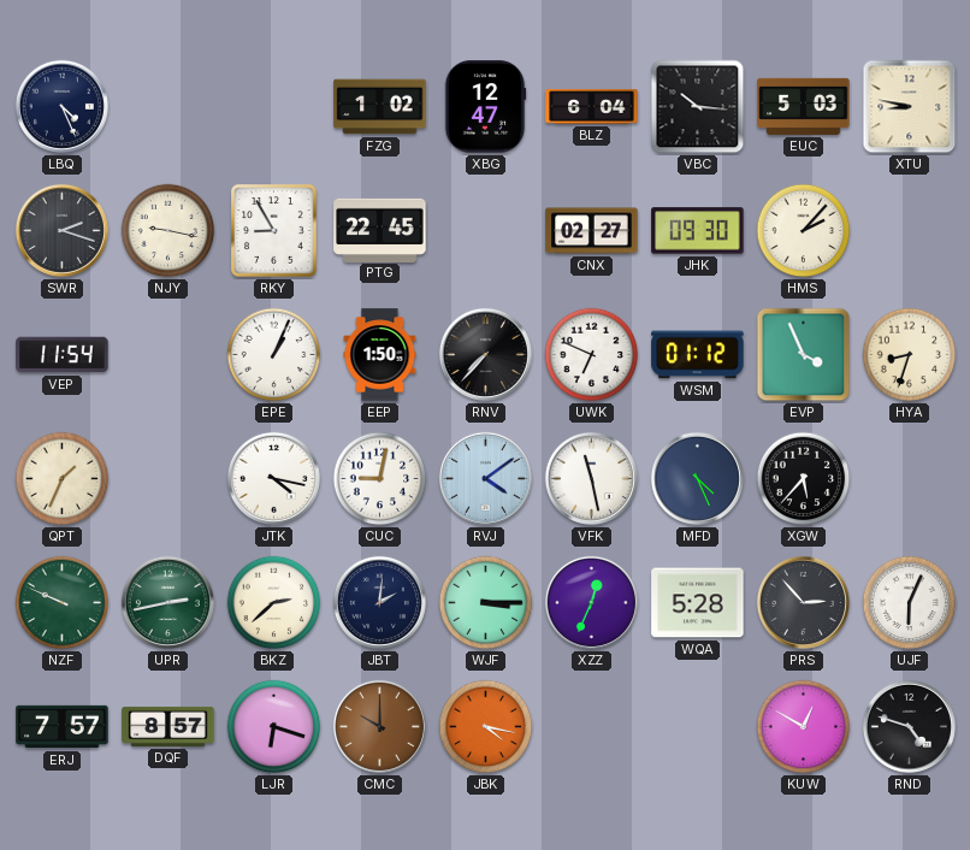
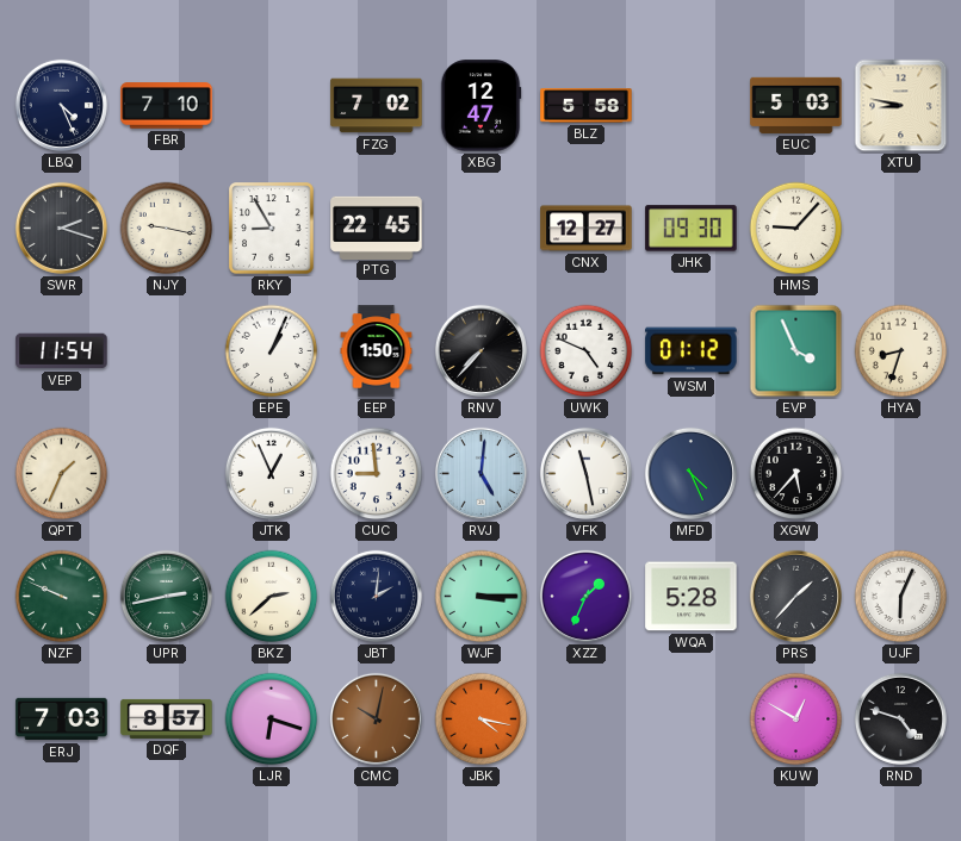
FBR: none -> 7:10
FZG: 1:02 -> 7:02
BLZ: 6:04 -> 5:58
VBC: 10:16 -> none
CNX: 02:27 -> 12:27
HMS: 2:07 -> 9:07
UWK: 6:49 -> 4:49
JTK: 4:17 -> 12:56
CUC: 9:02 -> 8:59
RVJ: 4:09 -> 5:01
XZZ: 12:34 -> 1:34
PRS: 2:53 -> 1:37
ERJ: 7:57 -> 7:03
CMC: 10:00 -> 10:02
